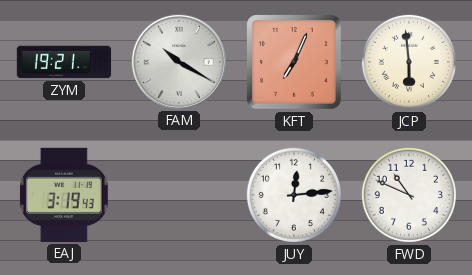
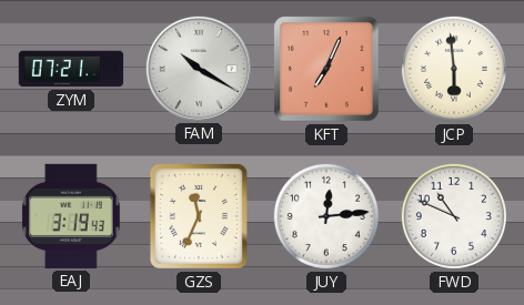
ZYM: 19:21 -> 07:21
GZS: none -> 11:34
